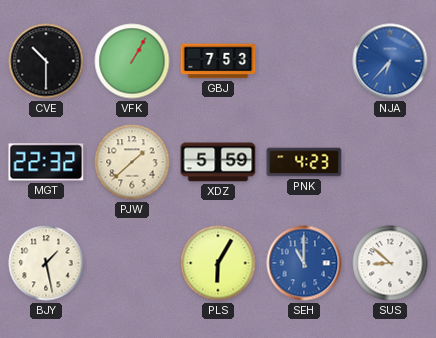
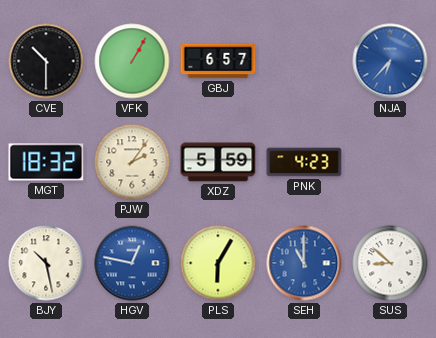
GBJ: 7:53 -> 6:57
MGT: 22:32 -> 18:32
PJW: 1:38 -> 2:06
BJY: 1:28 -> 10:28
HGV: none -> 12:47
